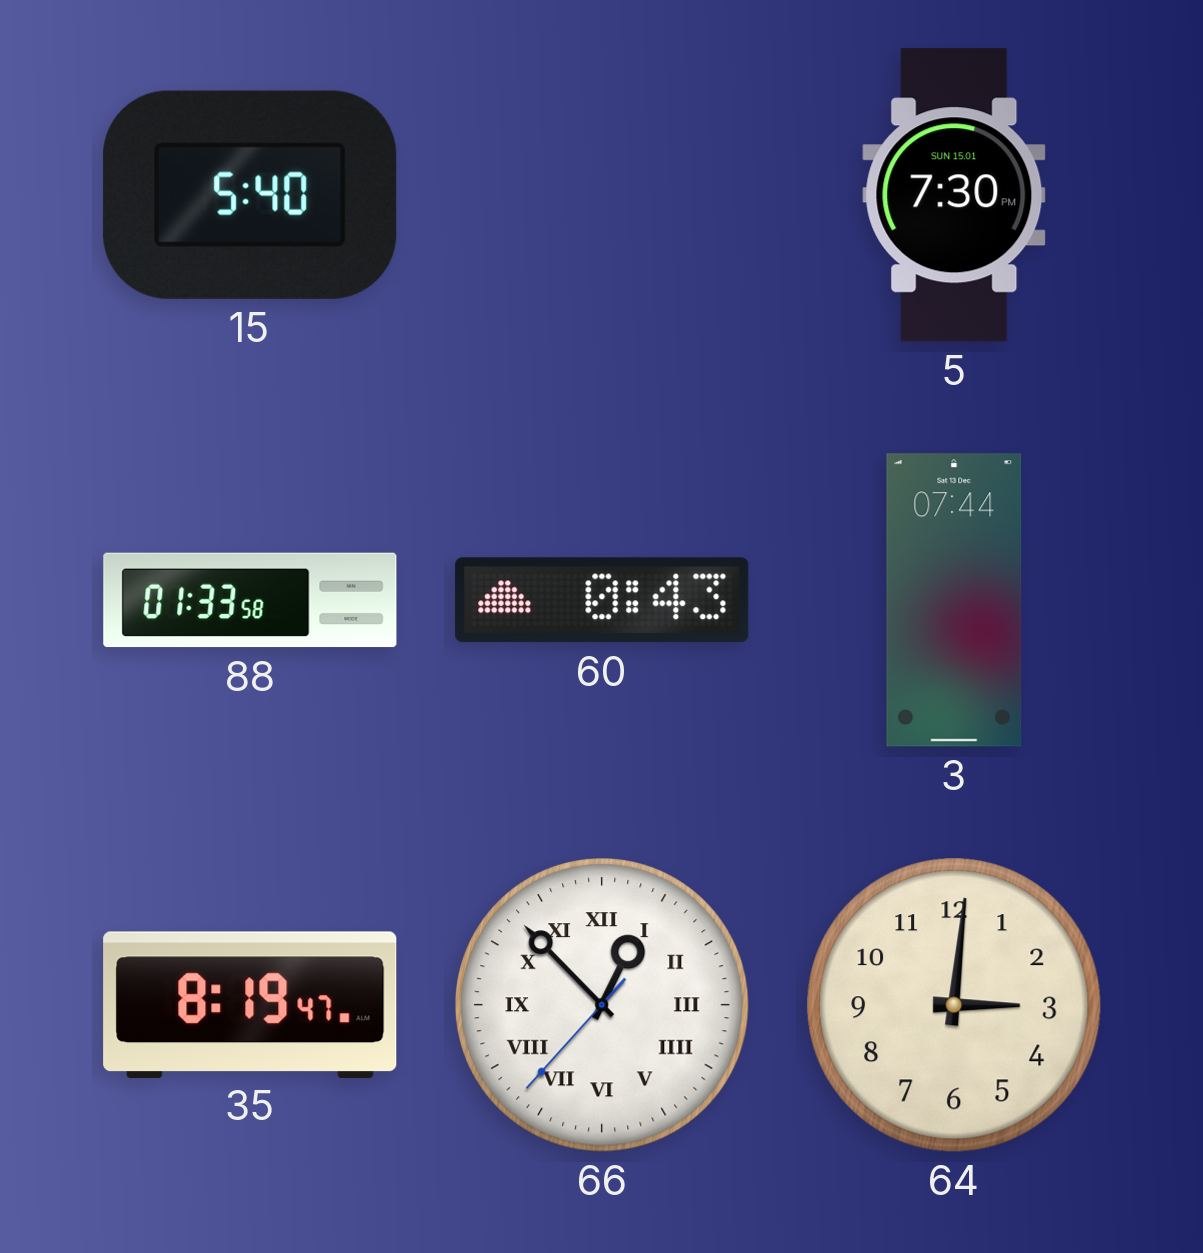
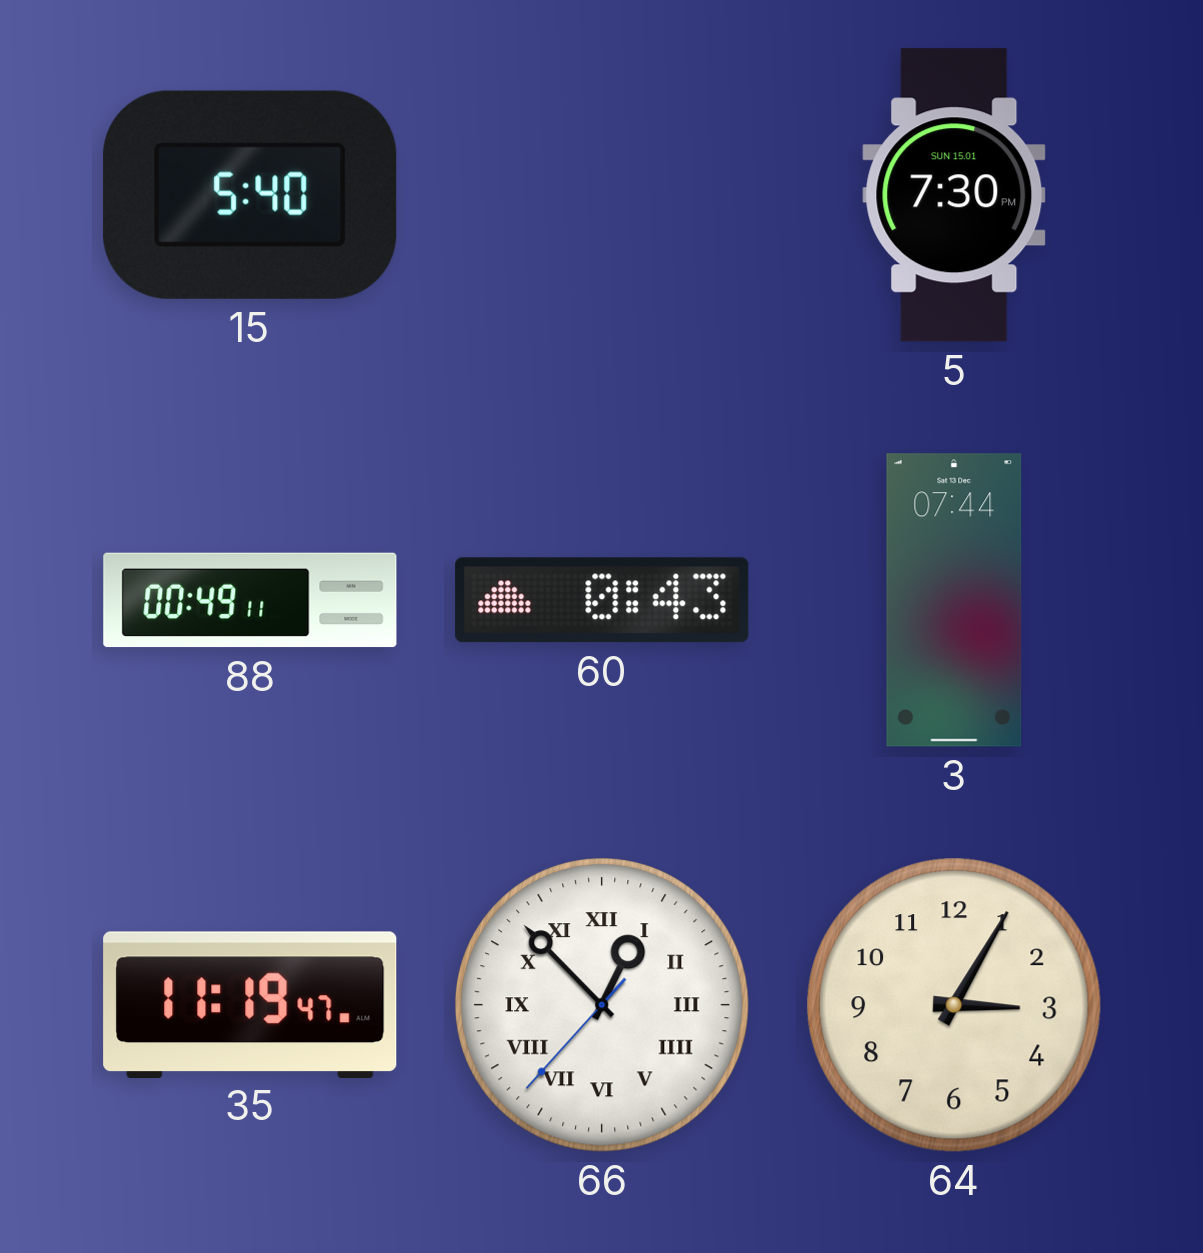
88: 01:33 -> 00:49
35: 8:19 -> 11:19
64: 3:01 -> 3:05
